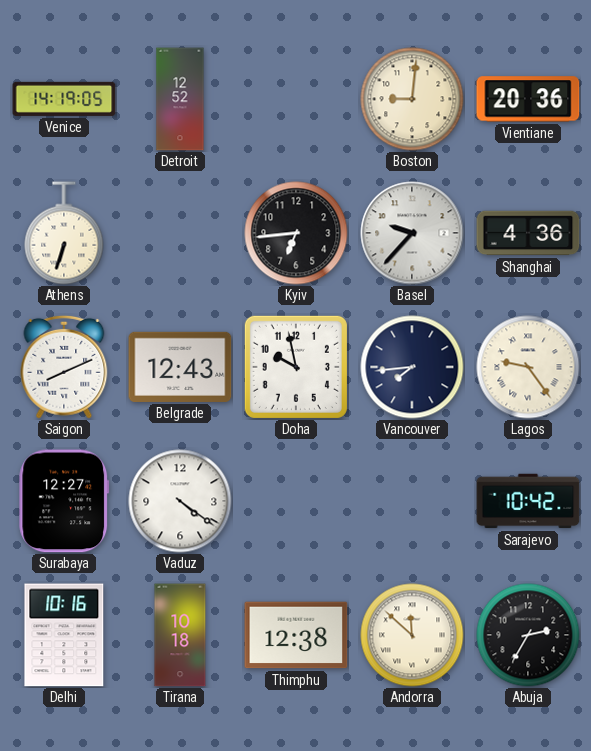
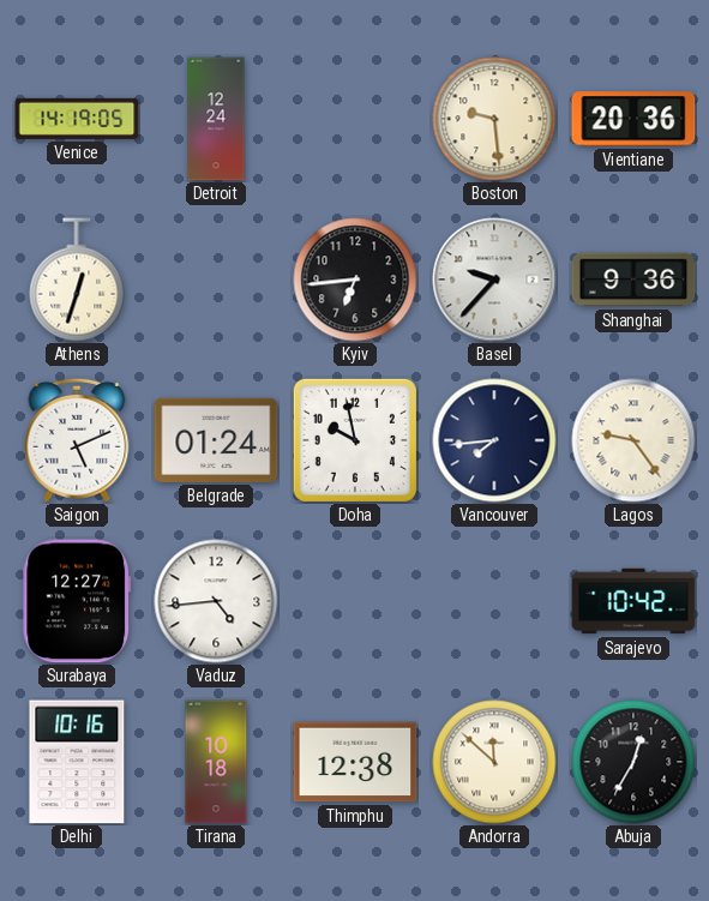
Detroit: 12:52 -> 12:24
Boston: 9:01 -> 9:29
Athens: 6:33 -> 12:33
Shanghai: 4:36 -> 9:36
Saigon: 8:11 -> 5:11
Belgrade: 12:43 -> 01:24
Vaduz: 4:21 -> 4:44
Abuja: 2:35 -> 12:35
